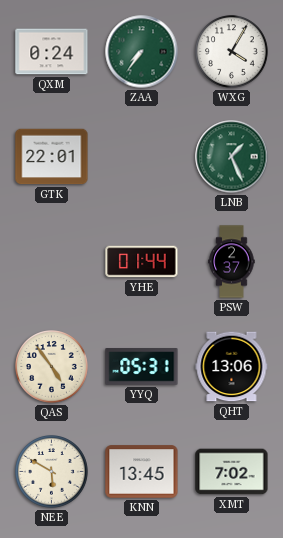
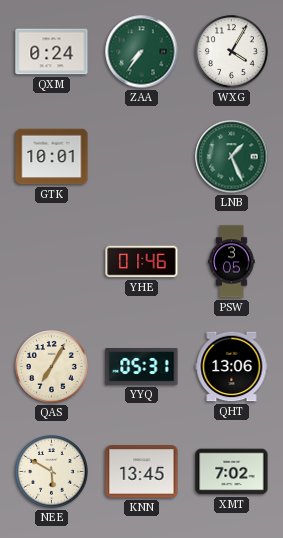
GTK: 22:01 -> 10:01
YHE: 01:44 -> 01:46
PSW: 2:37 -> 3:05
QAS: 4:54 -> 7:05
